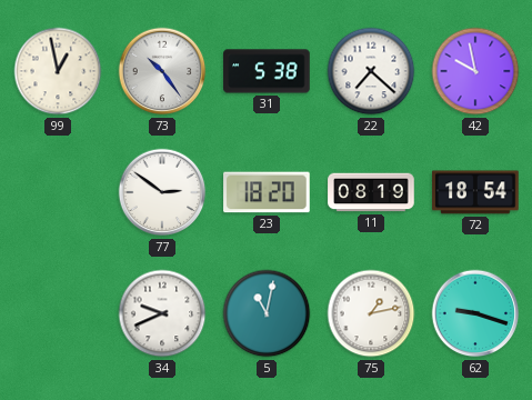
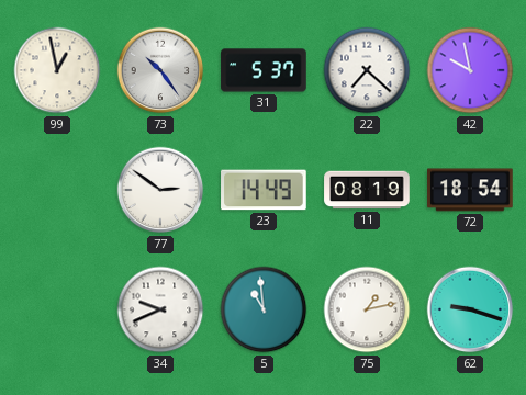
31: 5:38 -> 5:37
23: 18:20 -> 14:49
5: 11:02 -> 10:59
